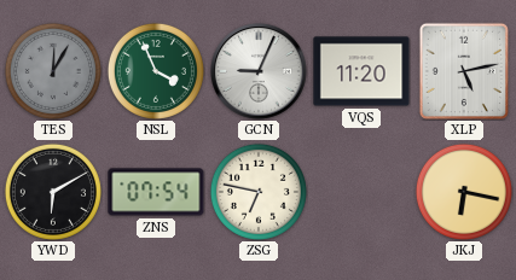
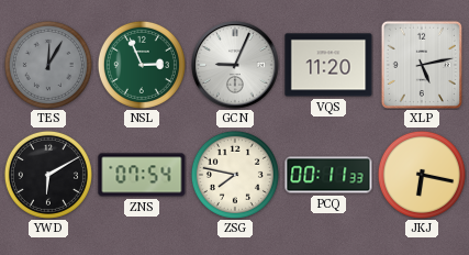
NSL: 3:56 -> 2:56
ZSG: 6:47 -> 7:47
PCQ: none -> 00:11
